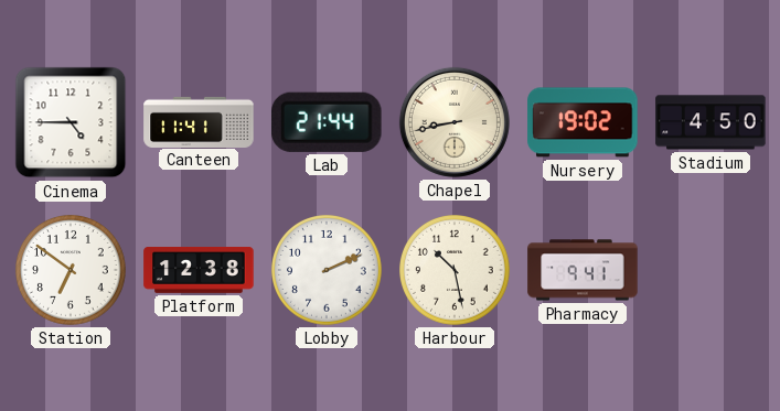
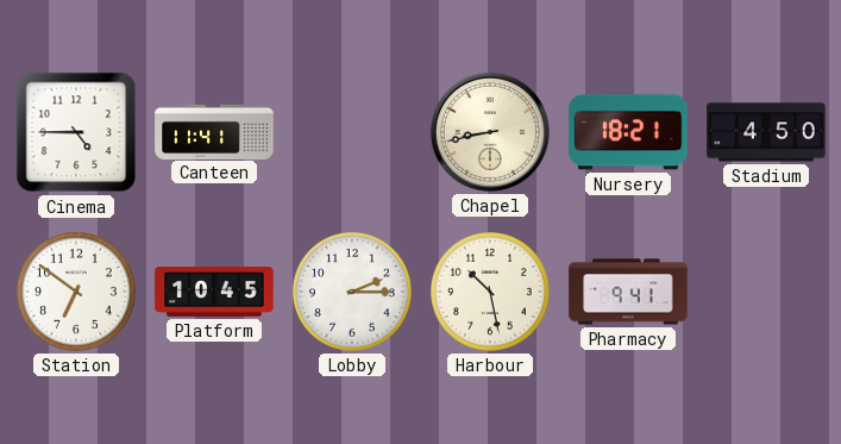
Lab: 21:44 -> none
Nursery: 19:02 -> 18:21
Platform: 12:38 -> 10:45
Lobby: 2:11 -> 2:15
